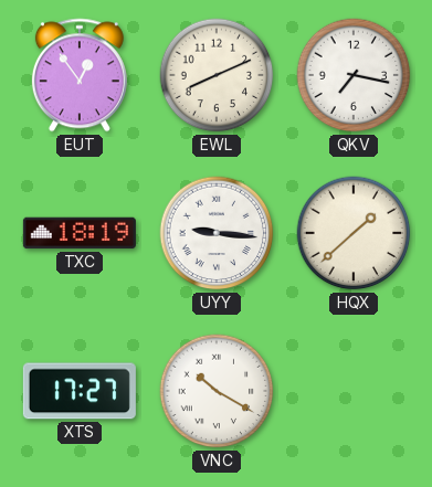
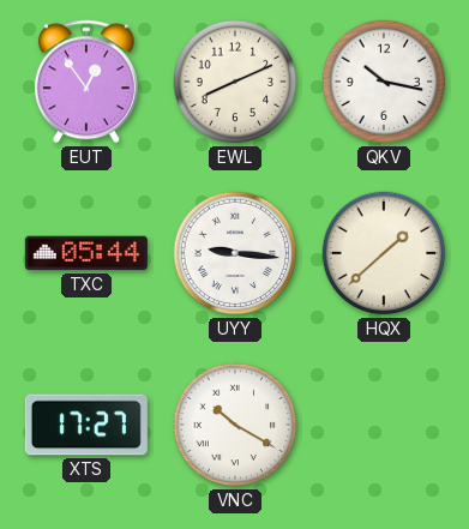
QKV: 7:17 -> 10:17
TXC: 18:19 -> 05:44
